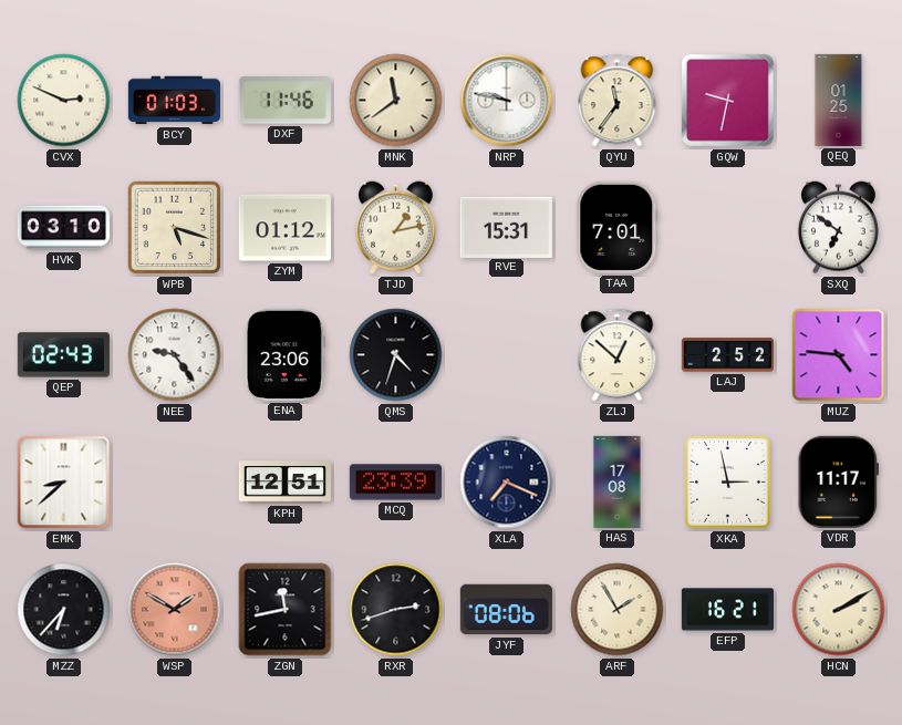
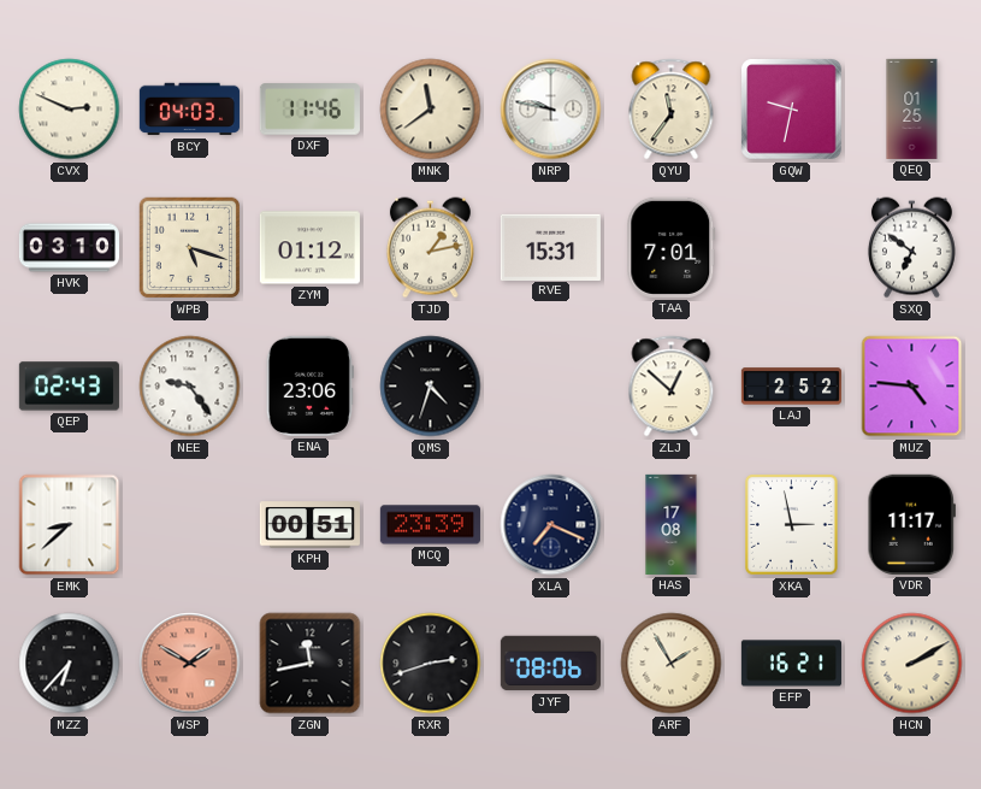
BCY: 01:03 -> 04:03
KPH: 12:51 -> 00:51
